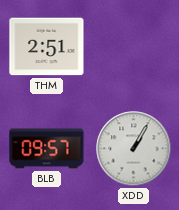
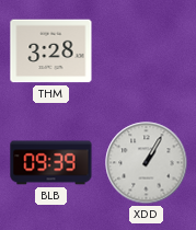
THM: 2:51 -> 3:28
BLB: 09:57 -> 09:39
